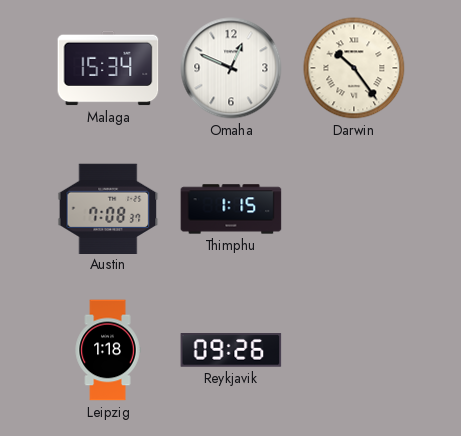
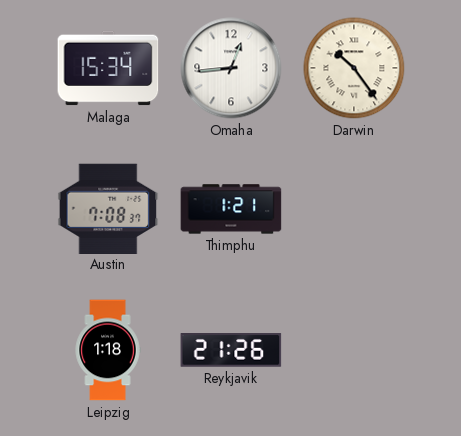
Omaha: 12:49 -> 12:44
Thimphu: 1:15 -> 1:21
Reykjavik: 09:26 -> 21:26
